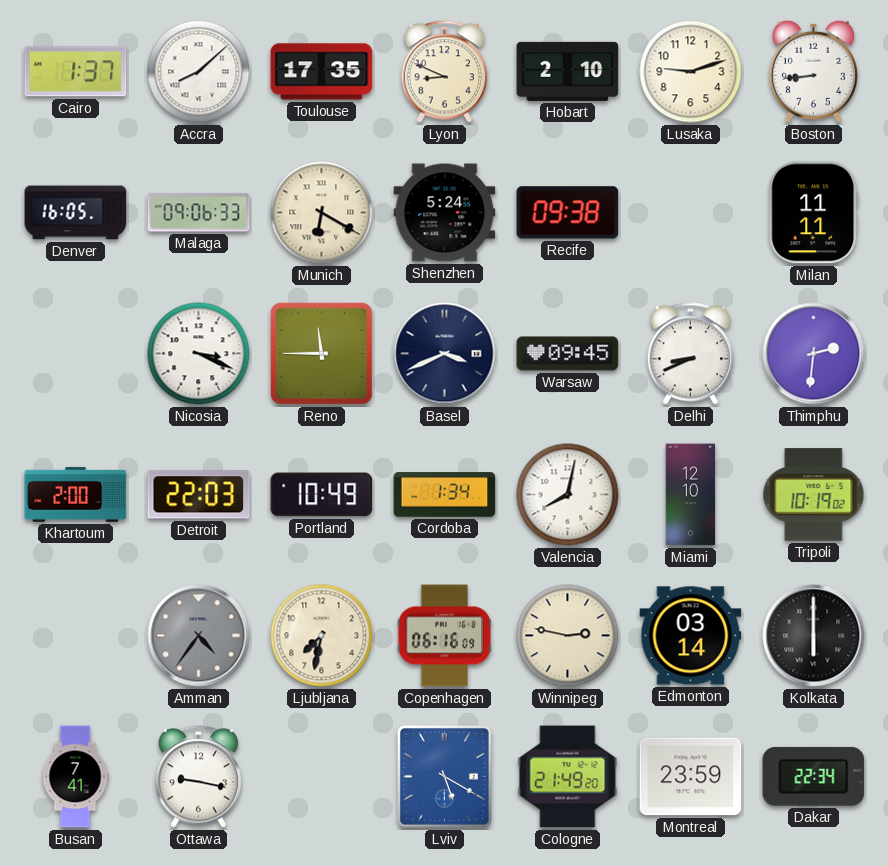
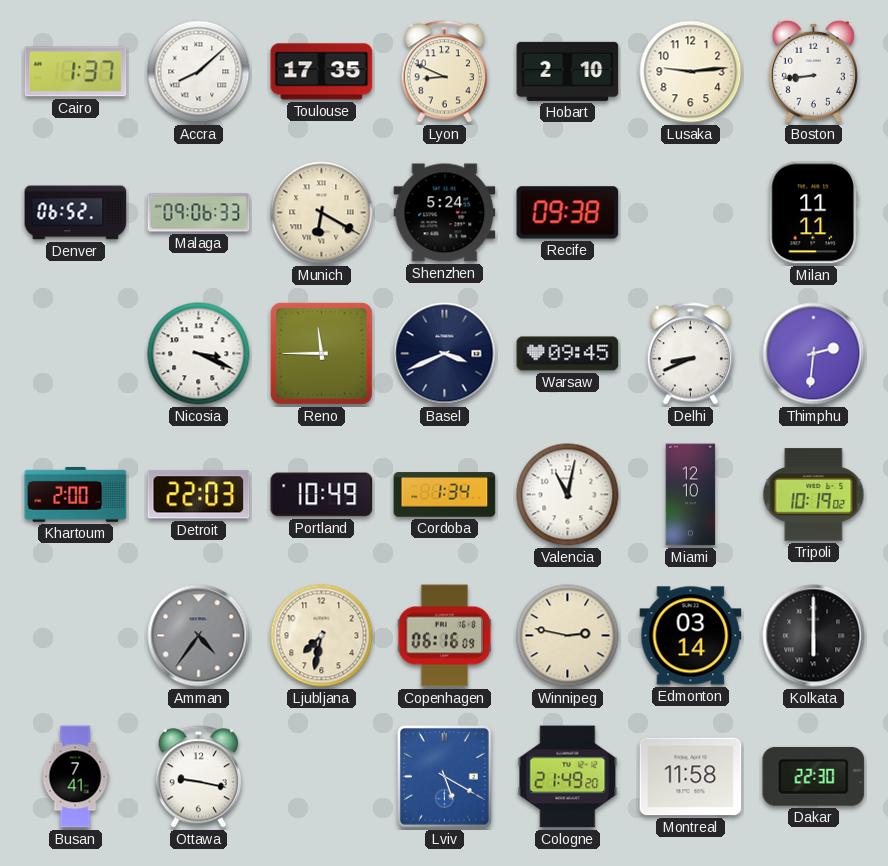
Lusaka: 9:12 -> 9:14
Denver: 16:05 -> 06:52
Valencia: 8:02 -> 11:02
Montreal: 23:59 -> 11:58
Dakar: 22:34 -> 22:30
